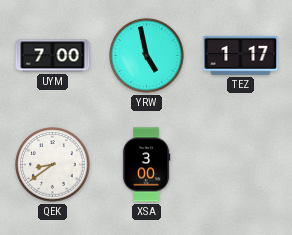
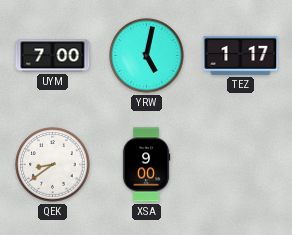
YRW: 4:58 -> 5:02
XSA: 3:00 -> 9:00
